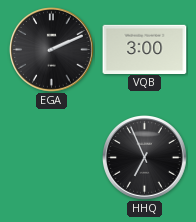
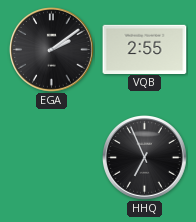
EGA: 2:11 -> 2:09
VQB: 3:00 -> 2:55
